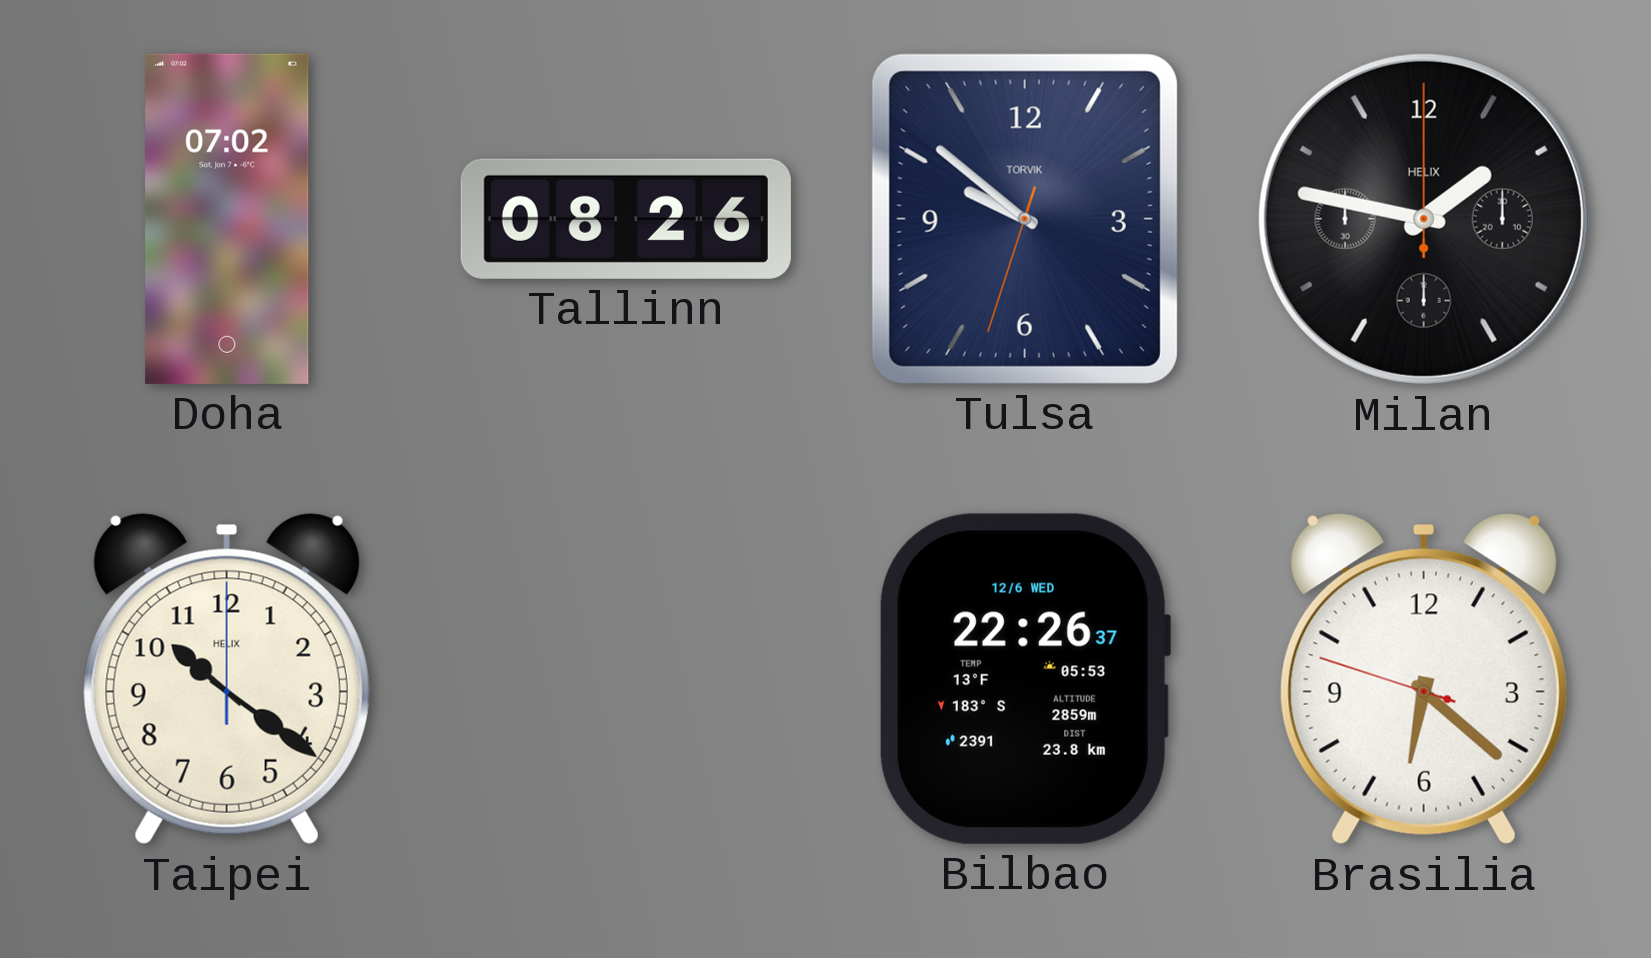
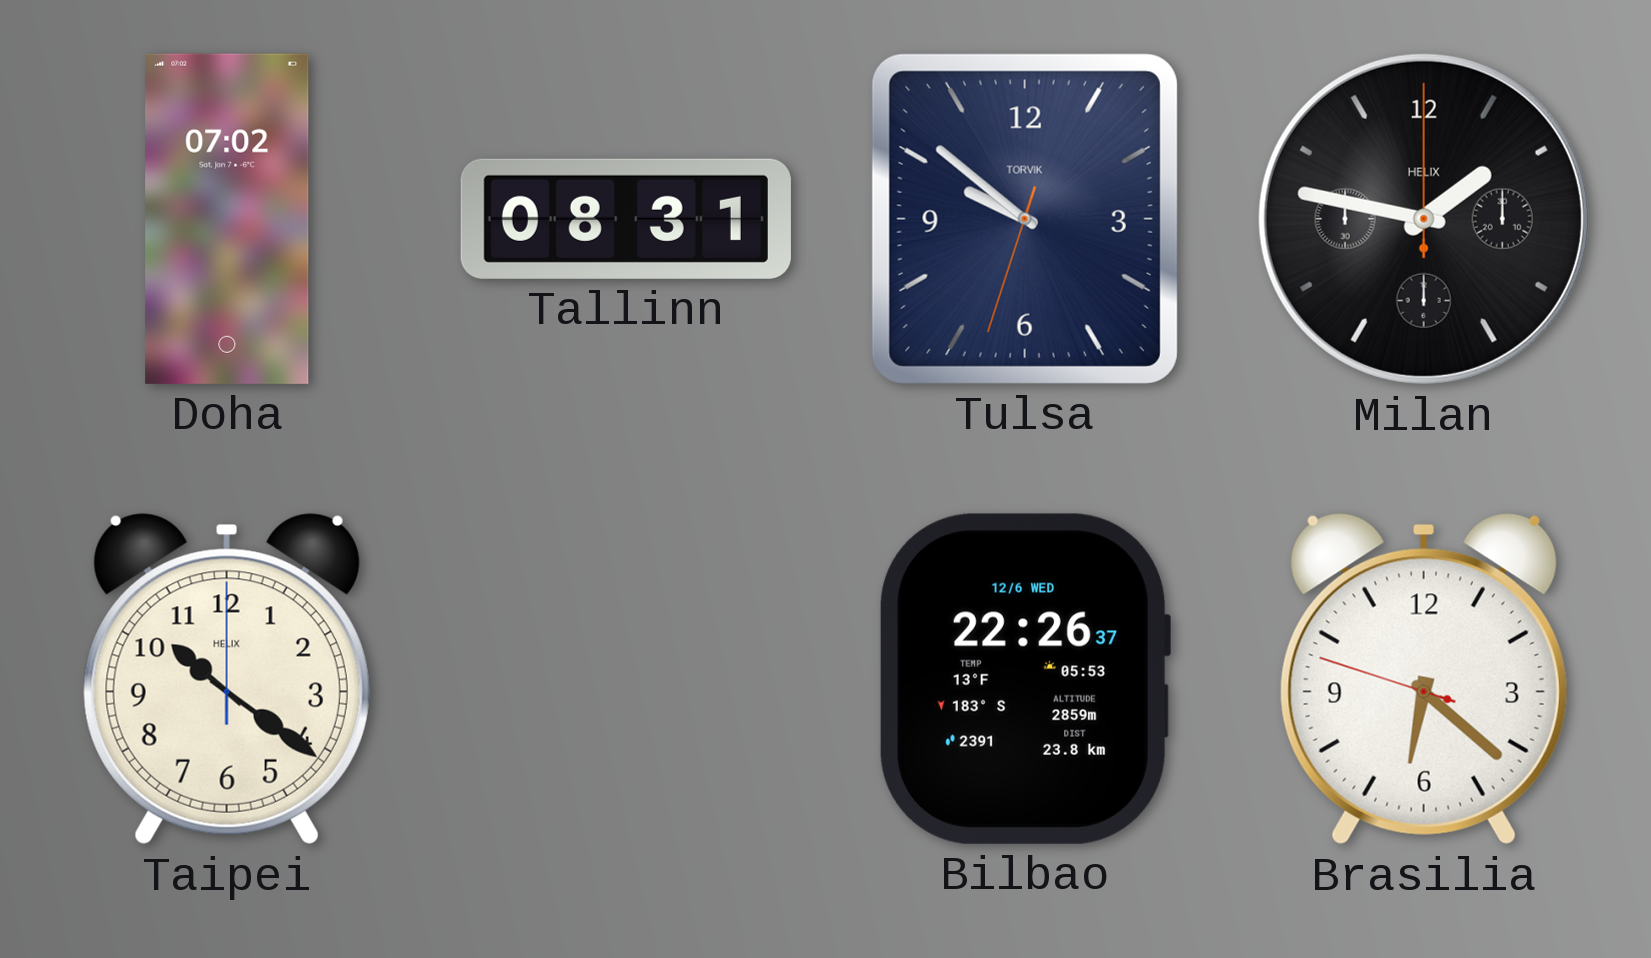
Tallinn: 08:26 -> 08:31
